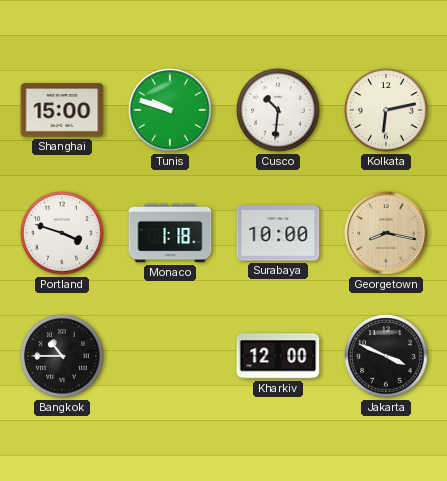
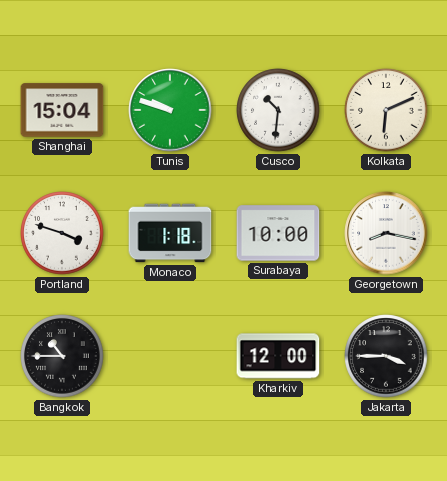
Shanghai: 15:00 -> 15:04
Kolkata: 6:13 -> 6:11
Georgetown dial: champagne -> white
Jakarta: 3:49 -> 3:45
